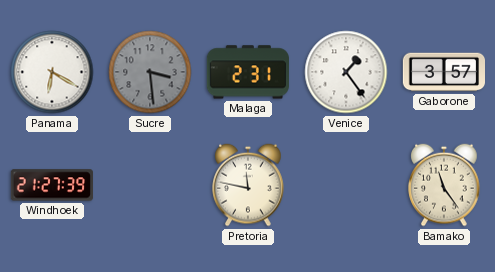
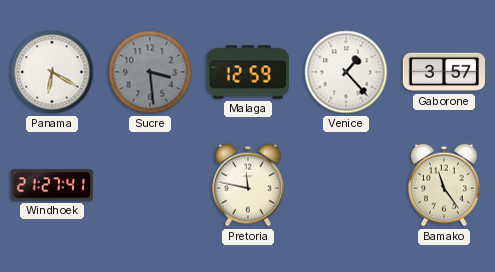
Malaga: 2:31 -> 12:59
Venice: 1:24 -> 1:23
Windhoek: 21:27:39 -> 21:27:41
